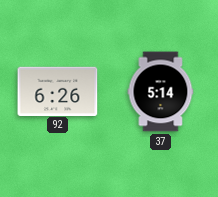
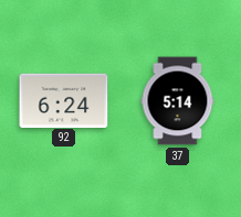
92: 6:26 -> 6:24
